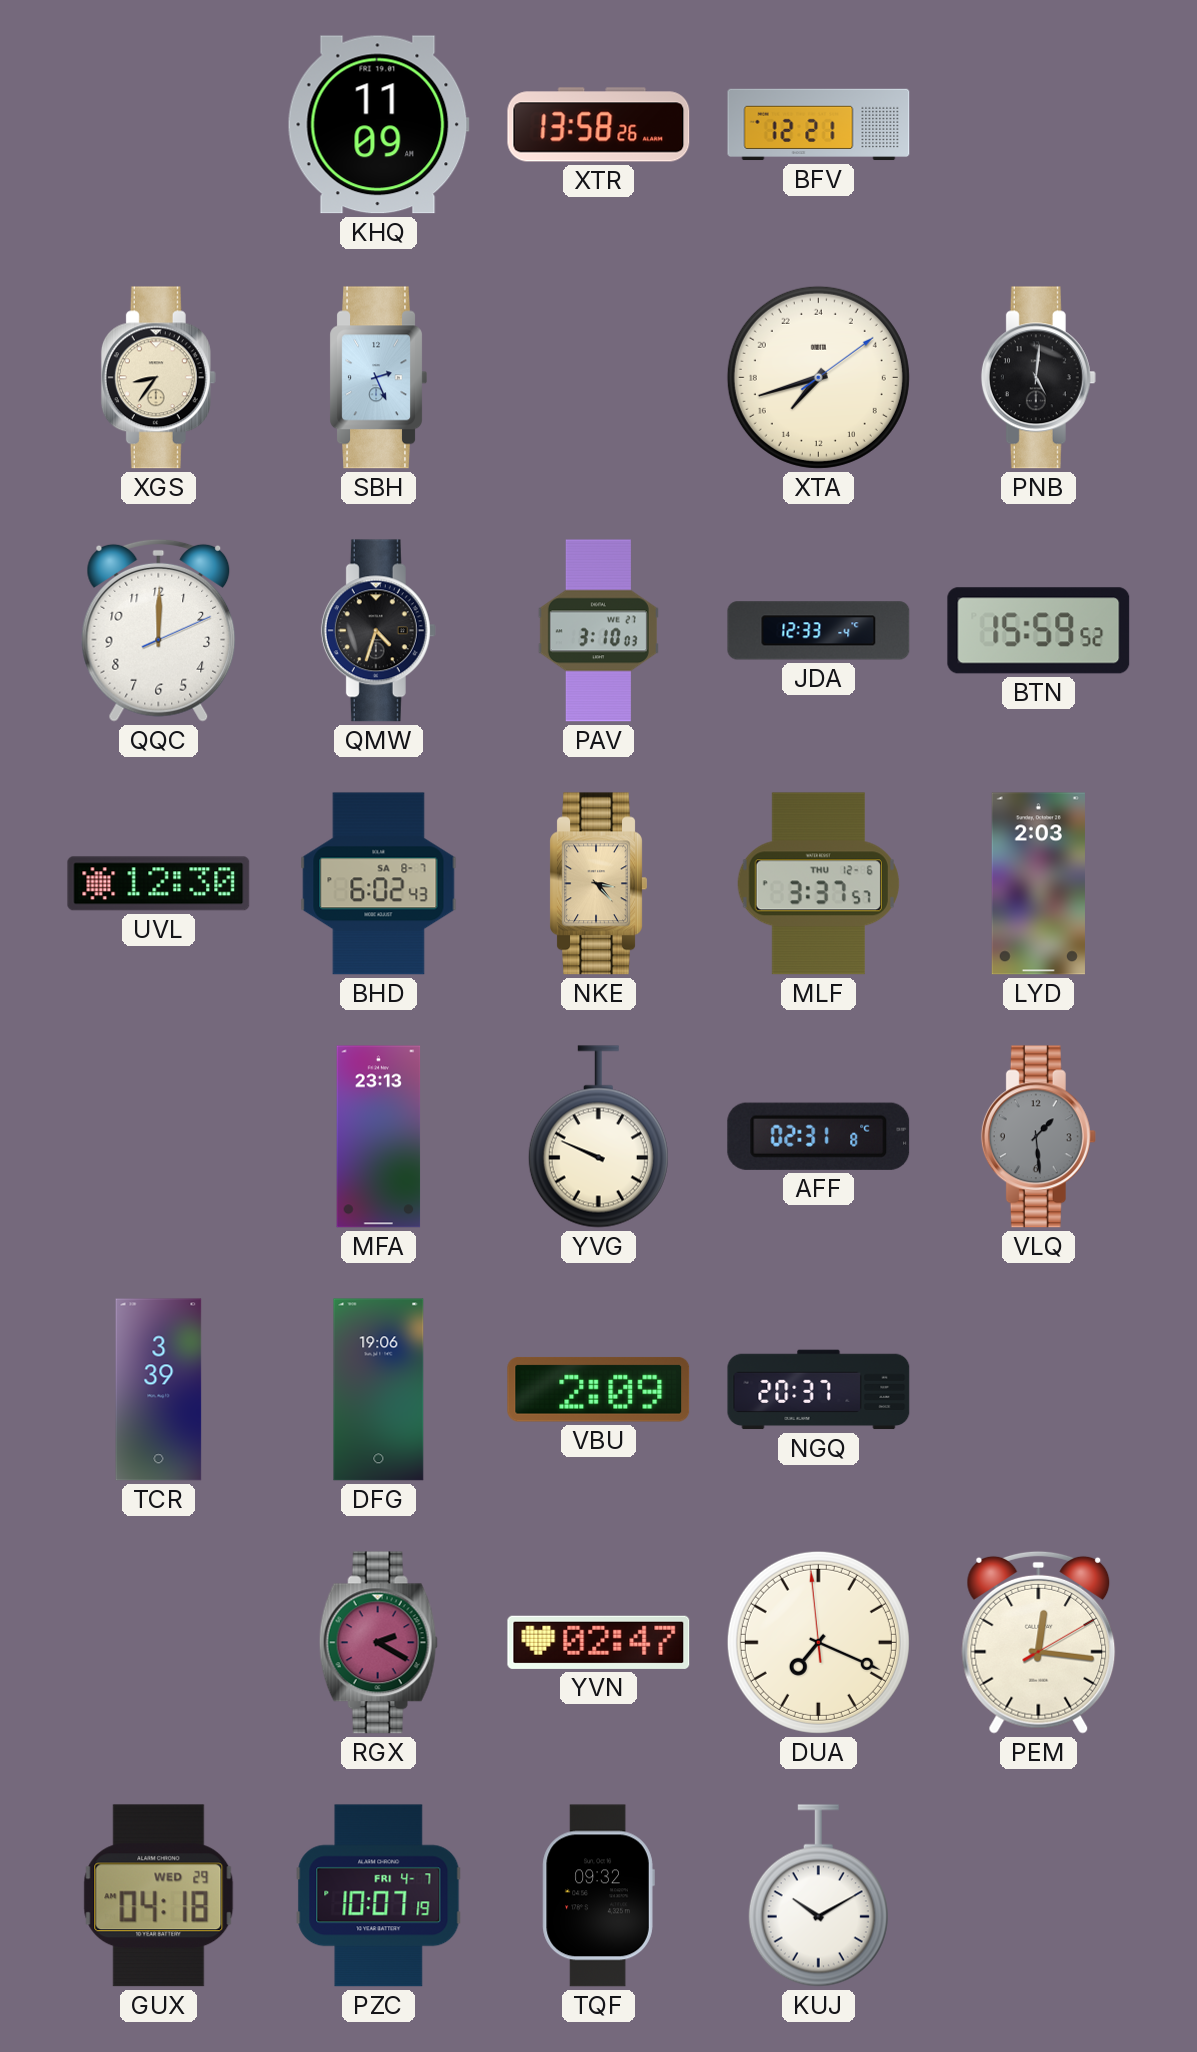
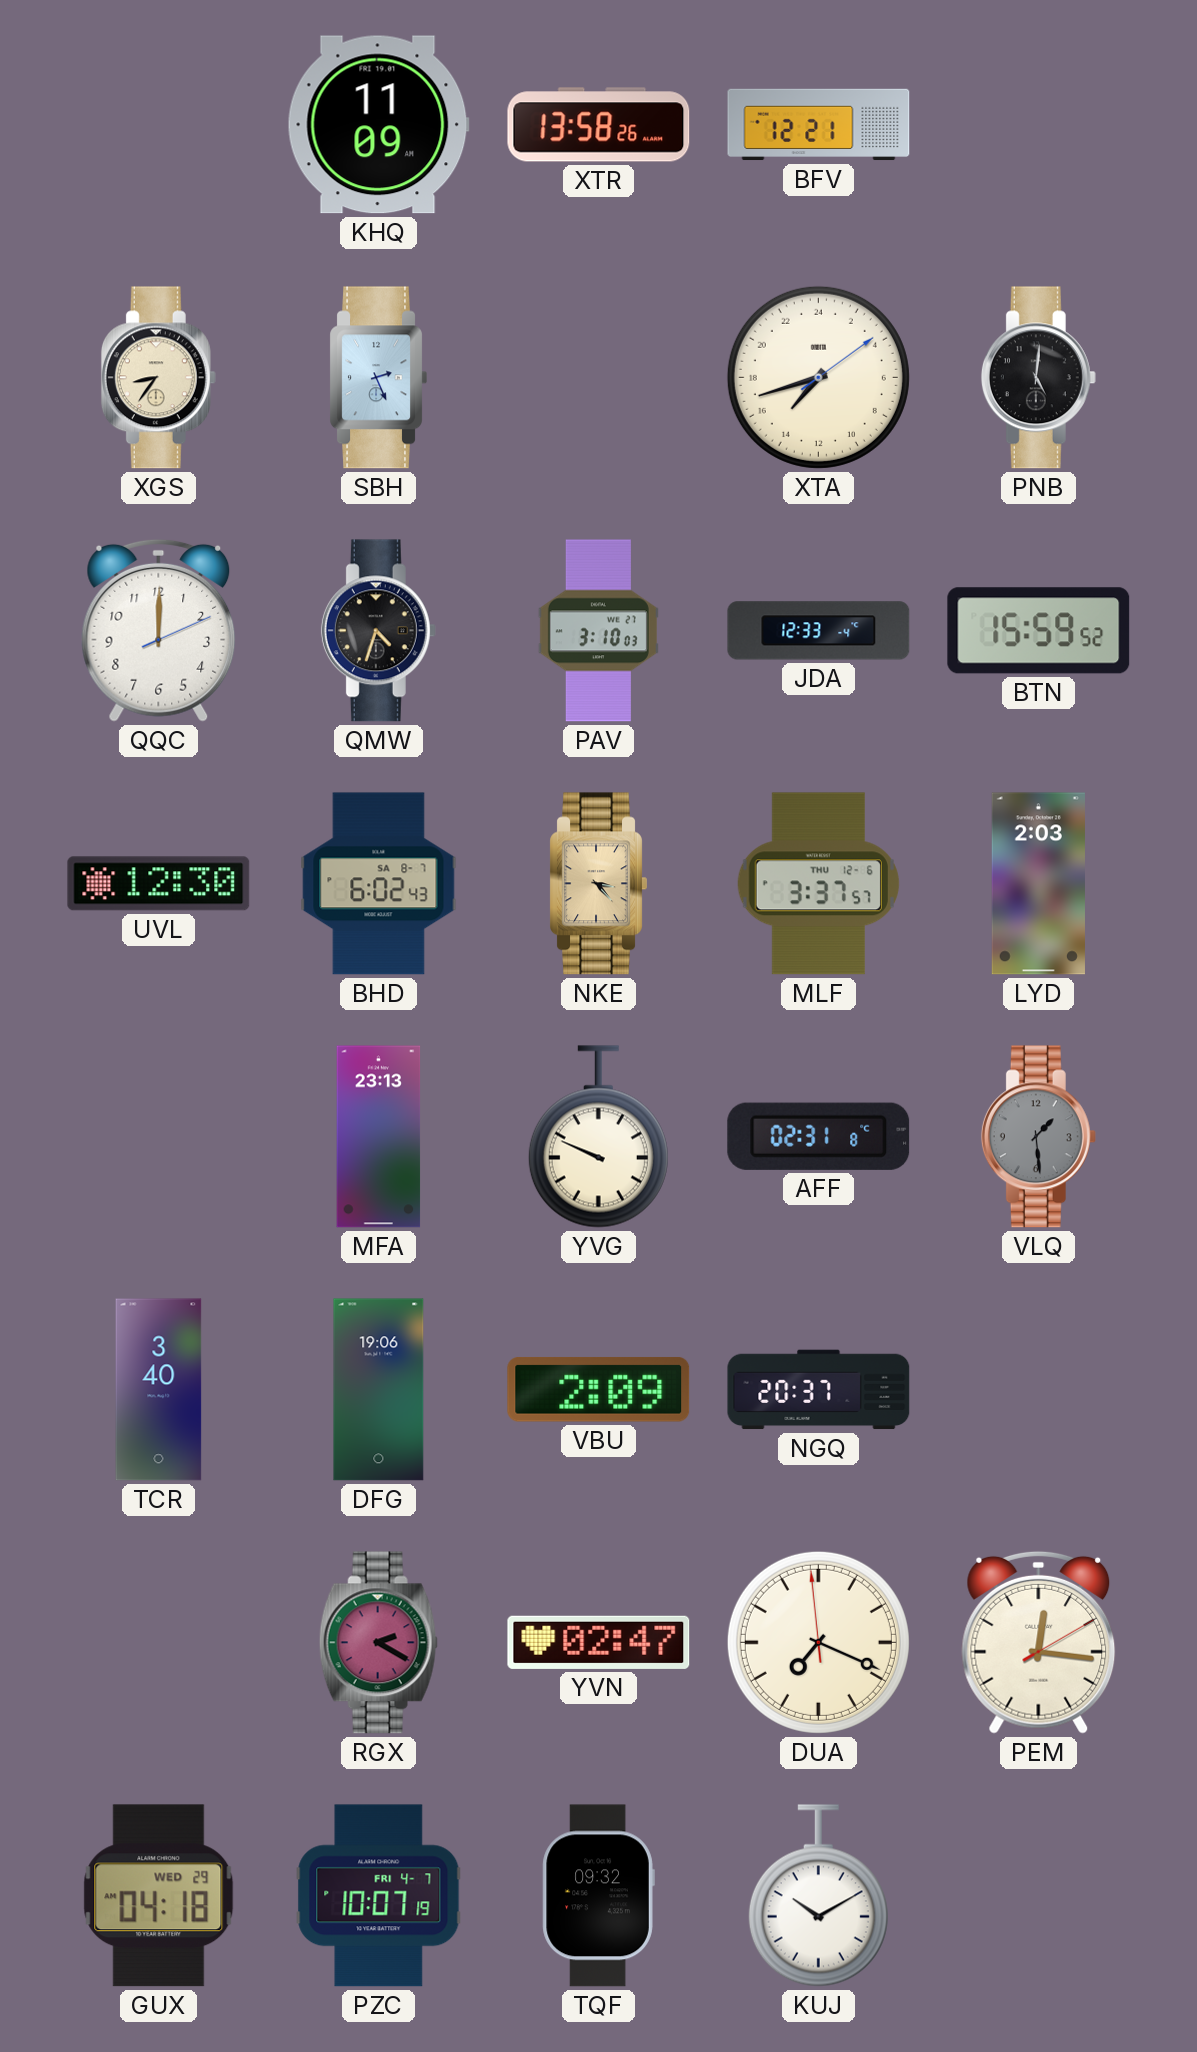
TCR: 3:39 -> 3:40
